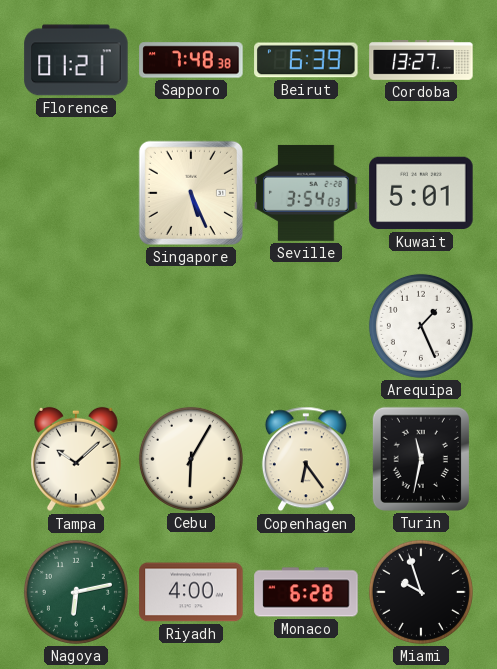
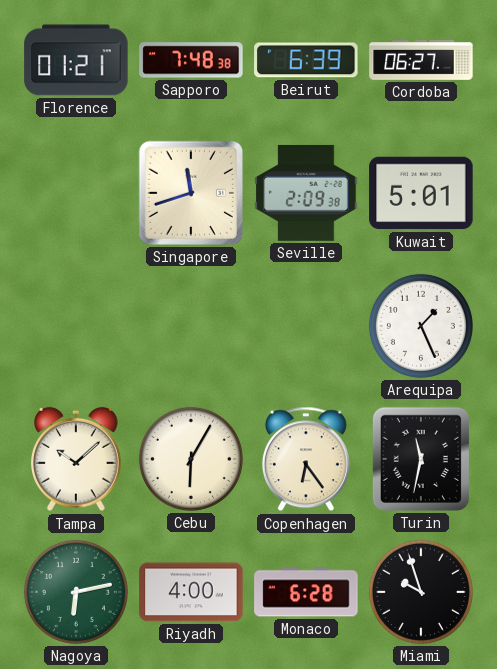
Cordoba: 13:27 -> 06:27
Singapore: 5:26 -> 11:42
Seville: 3:54 -> 2:09
